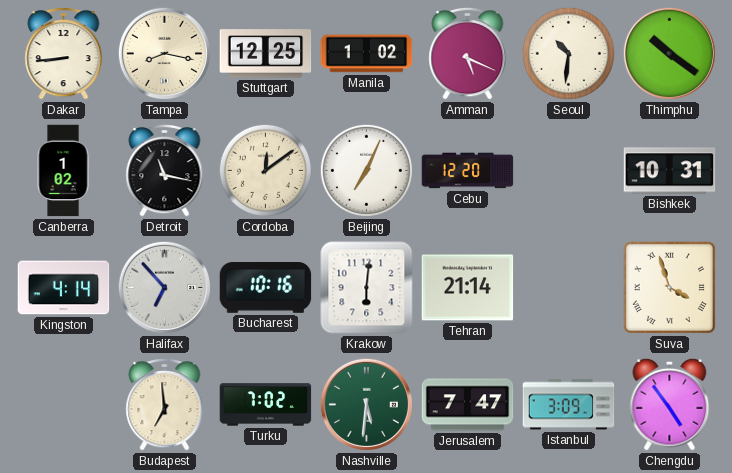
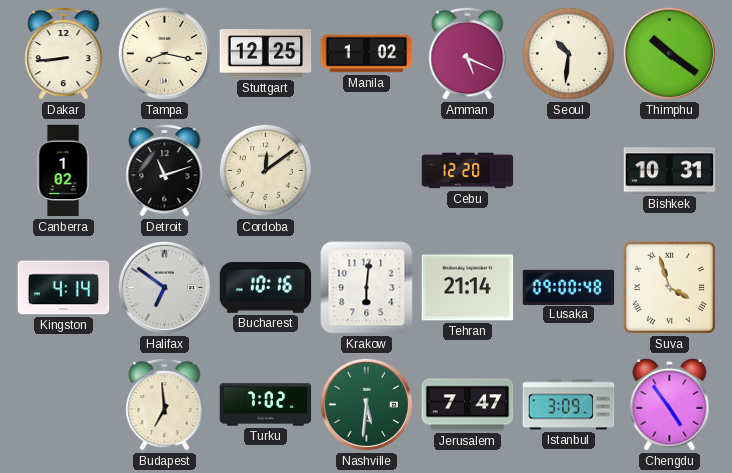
Detroit: 11:17 -> 11:12
Beijing: 7:04 -> none
Halifax: 6:53 -> 6:51
Lusaka: none -> 09:00
